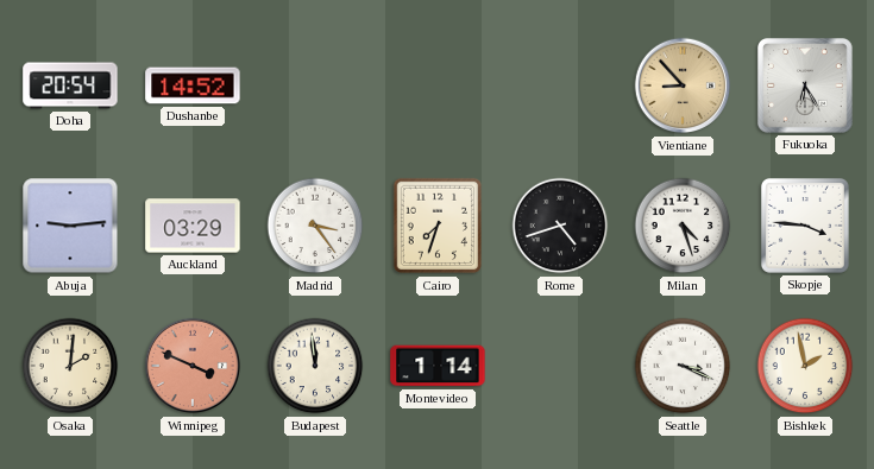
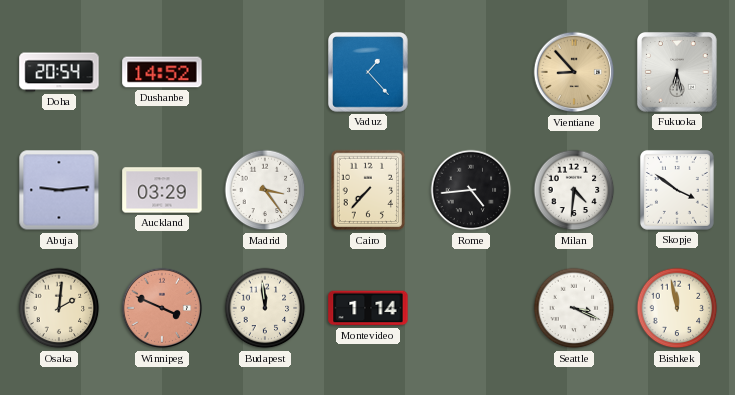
Vaduz: none -> 1:23
Fukuoka: 6:25 -> 6:28
Cairo: 7:33 -> 7:37
Rome: 4:42 -> 4:44
Milan: 4:27 -> 4:31
Skopje: 3:46 -> 3:51
Bishkek: 1:58 -> 11:58
